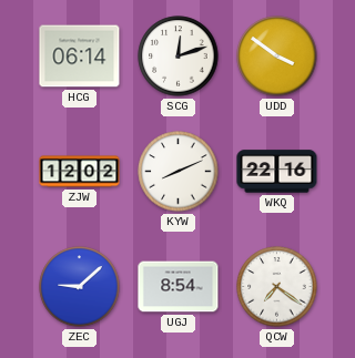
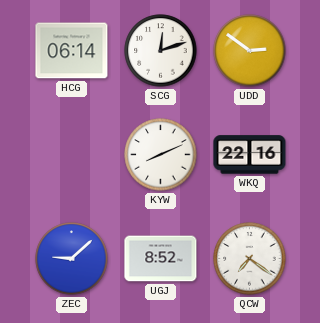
UDD: 3:51 -> 2:51
ZJW: 12:02 -> none
UGJ: 8:54 -> 8:52
